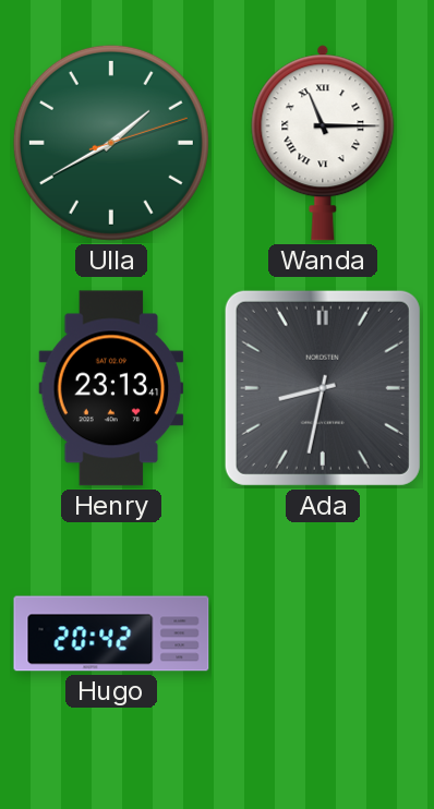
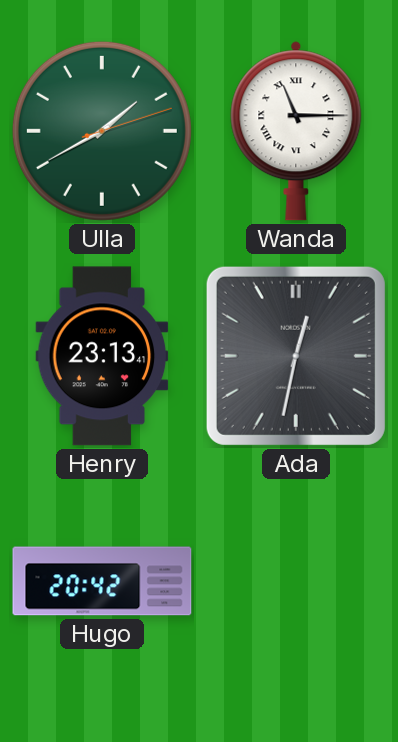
Ada: 8:32 -> 12:32
